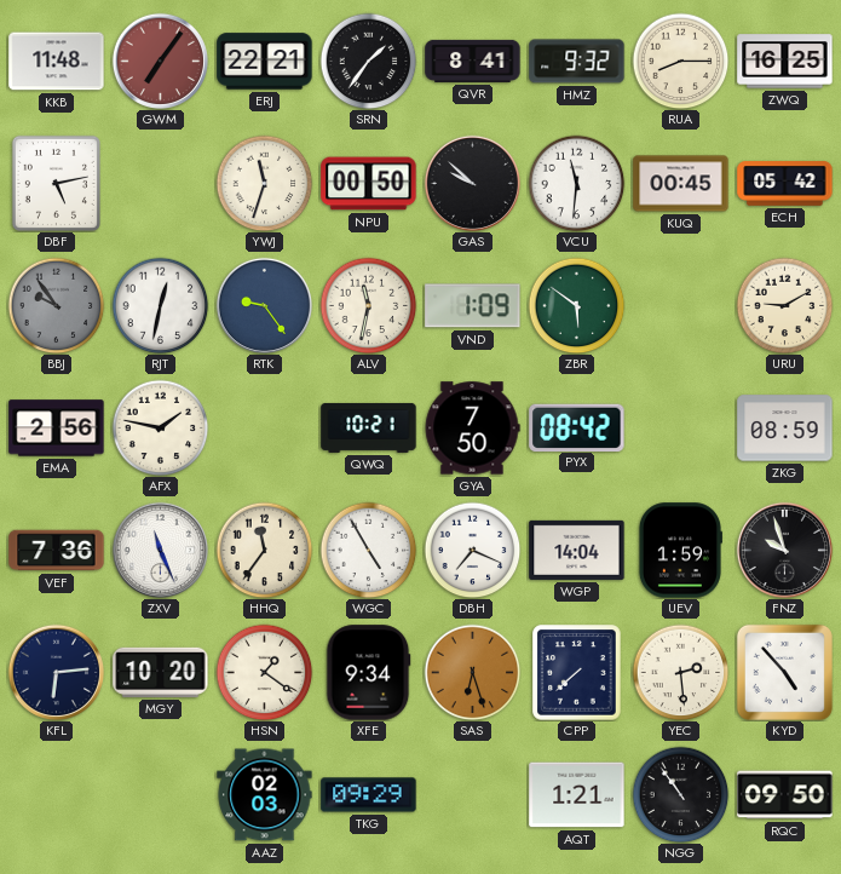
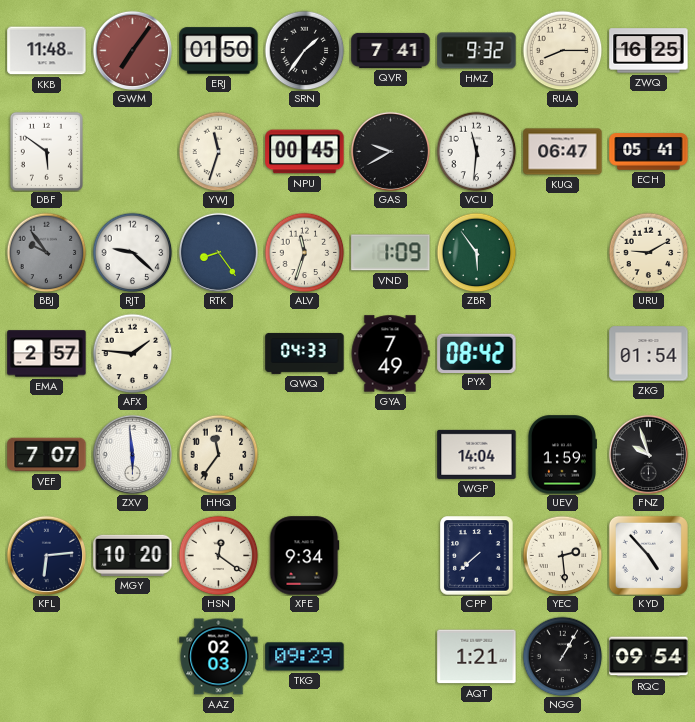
ERJ: 22:21 -> 01:50
QVR: 8:41 -> 7:41
DBF: 5:13 -> 5:51
NPU: 00:50 -> 00:45
GAS: 9:52 -> 9:40
KUQ: 00:45 -> 06:47
ECH: 05:42 -> 05:41
RJT: 12:32 -> 9:22
RTK: 9:24 -> 8:24
ALV: 11:32 -> 11:33
ZBR: 5:51 -> 5:54
EMA: 2:56 -> 2:57
AFX: 1:47 -> 1:46
QWQ: 10:21 -> 04:33
GYA: 7:50 -> 7:49
ZKG: 08:59 -> 01:54
VEF: 7:36 -> 7:07
ZXV: 11:26 -> 5:59
WGC: 4:55 -> none
DBH: 7:19 -> none
HSN: 1:21 -> 12:21
SAS: 6:27 -> none
NGG: 10:54 -> 1:05
RQC: 09:50 -> 09:54
